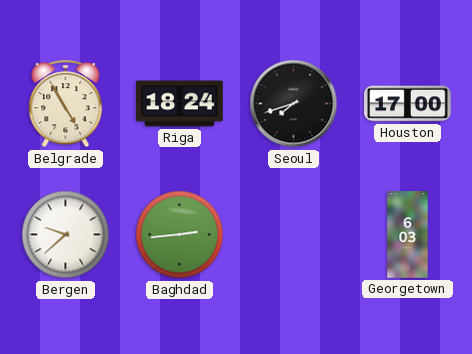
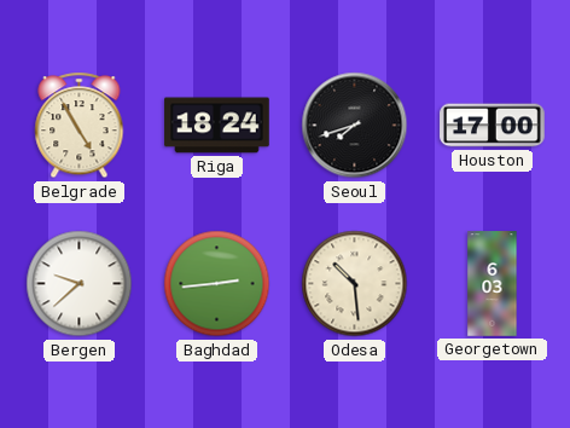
Odesa: none -> 10:29
